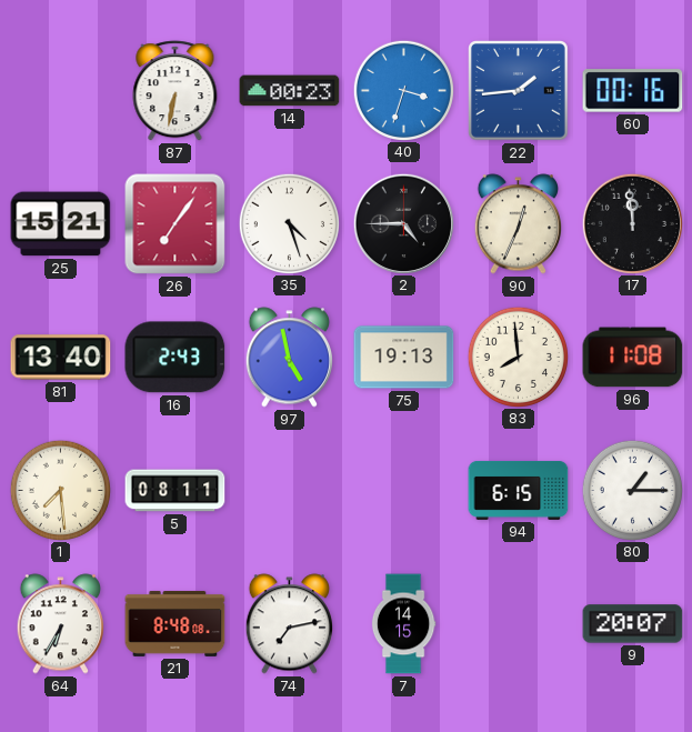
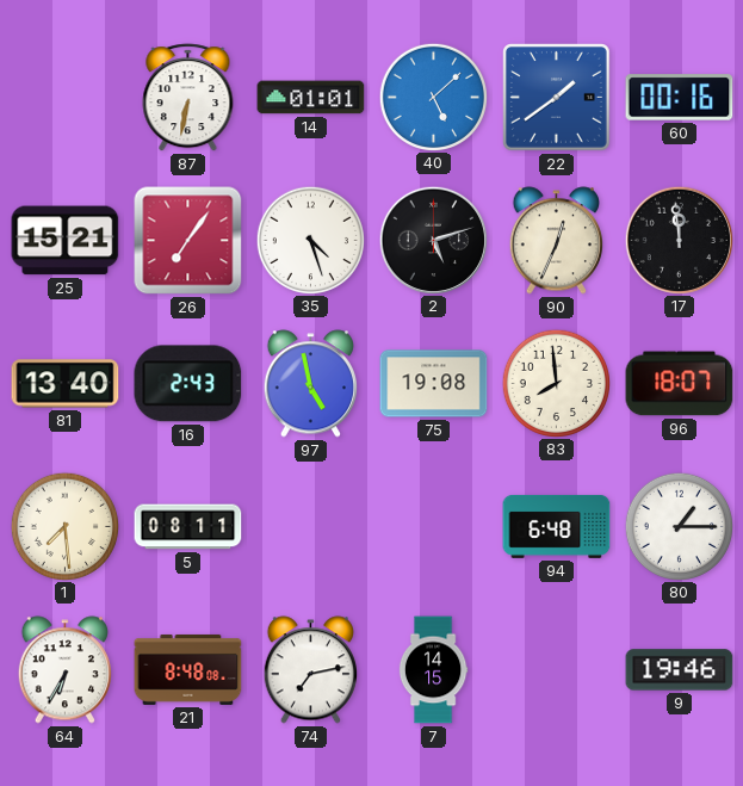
14: 00:23 -> 01:01
40: 3:33 -> 5:08
22: 1:44 -> 1:39
2: 4:45 -> 5:12
75: 19:13 -> 19:08
96: 11:08 -> 18:07
94: 6:15 -> 6:48
9: 20:07 -> 19:46
